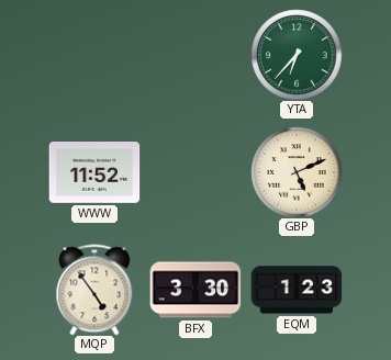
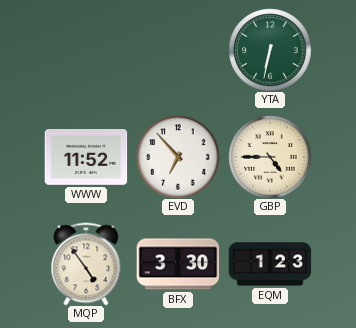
YTA: 6:37 -> 6:32
EVD: none -> 6:53
GBP: 5:11 -> 4:45
